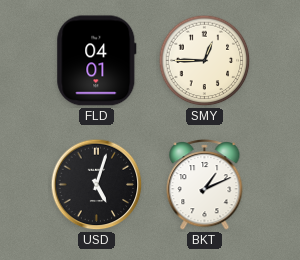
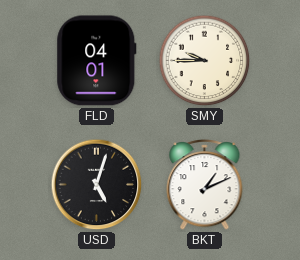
SMY: 12:45 -> 9:45
